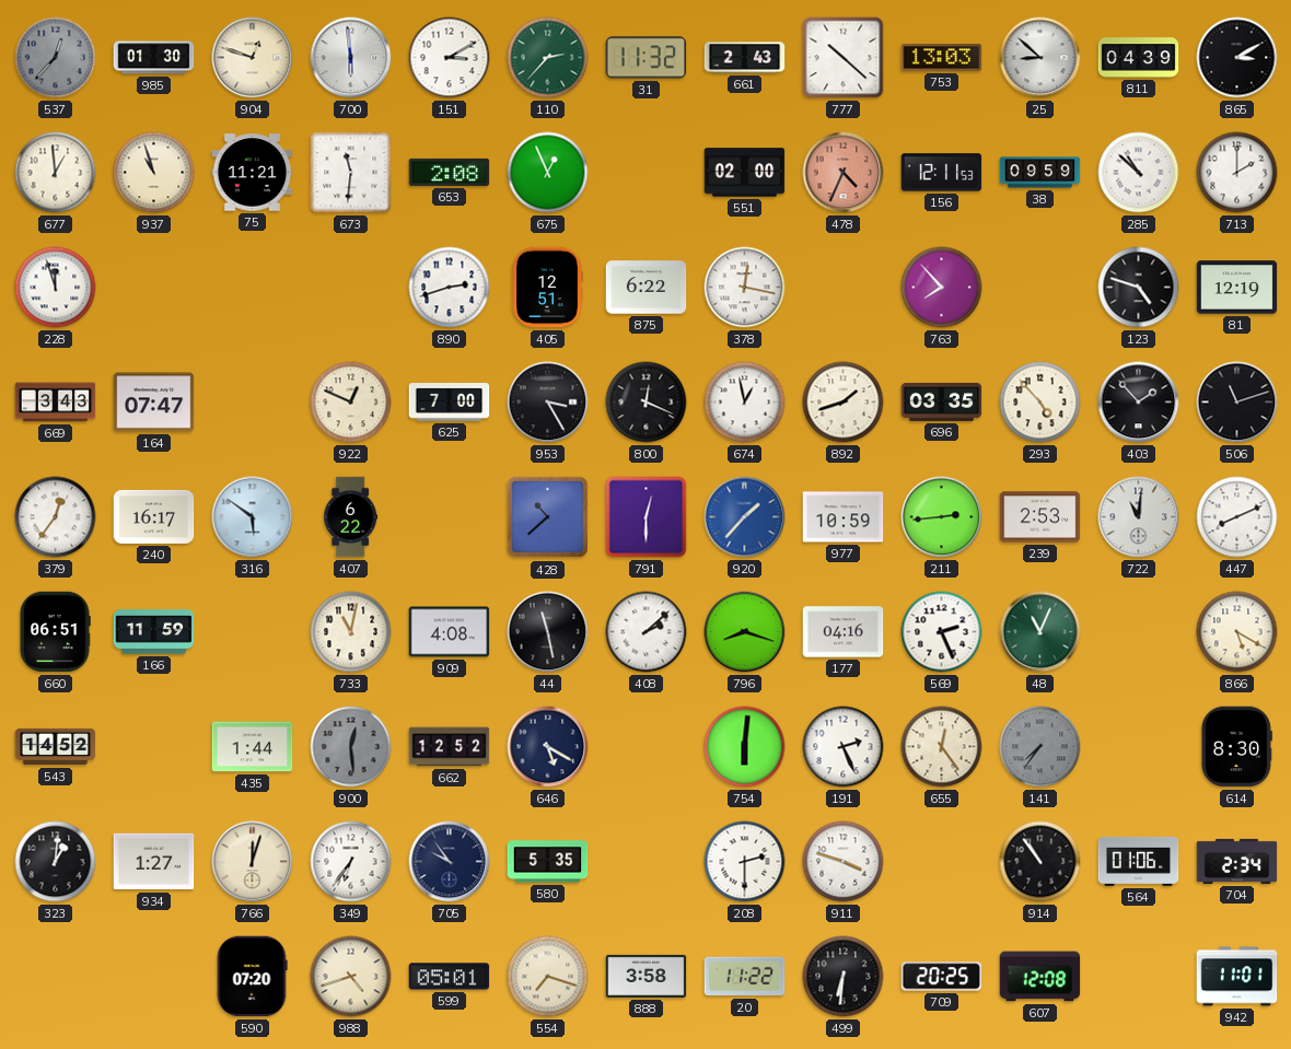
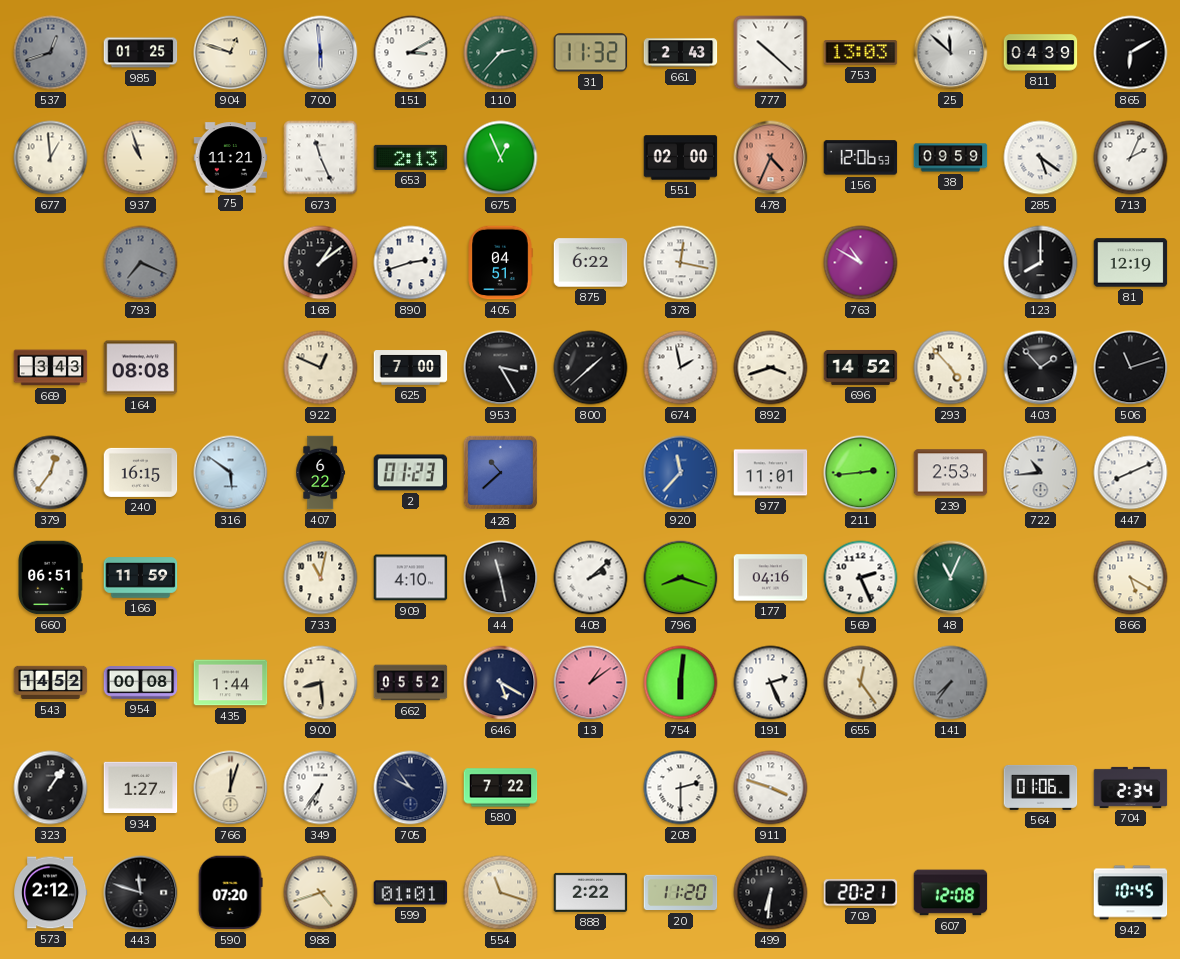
537: 12:37 -> 12:42
985: 01:30 -> 01:25
25: 8:52 -> 11:52
865: 3:10 -> 6:10
673: 11:31 -> 11:26
653: 2:08 -> 2:13
156: 12:11 -> 12:06
285: 10:52 -> 5:21
713: 2:00 -> 2:04
228: 11:57 -> none
793: none -> 7:19
168: none -> 1:09
405: 12:51 -> 04:51
763: 7:53 -> 10:50
123: 4:48 -> 8:00
164: 07:47 -> 08:08
800: 12:19 -> 1:38
674: 12:58 -> 1:58
892: 1:42 -> 3:42
696: 03:35 -> 14:52
240: 16:17 -> 16:15
2: none -> 01:23
791: 12:30 -> none
920: 1:37 -> 11:37
977: 10:59 -> 11:01
722: 11:01 -> 10:44
909: 4:08 -> 4:10
954: none -> 00:08
900: 12:29 -> 8:29
900 dial: grey -> cream
662: 12:52 -> 05:52
13: none -> 1:09
614: 8:30 -> none
323: 1:01 -> 1:06
580: 5:35 -> 7:22
914: 10:54 -> none
573: none -> 2:12
443: none -> 11:48
599: 05:01 -> 01:01
554: 7:18 -> 11:18
888: 3:58 -> 2:22
20: 11:22 -> 11:20
709: 20:25 -> 20:21
942: 11:01 -> 10:45
